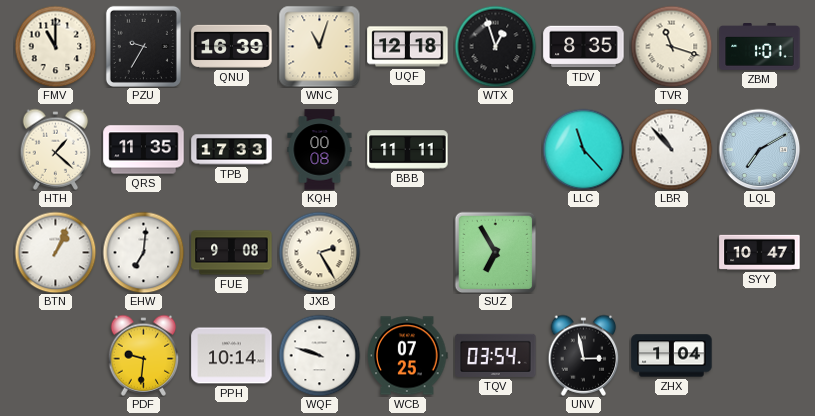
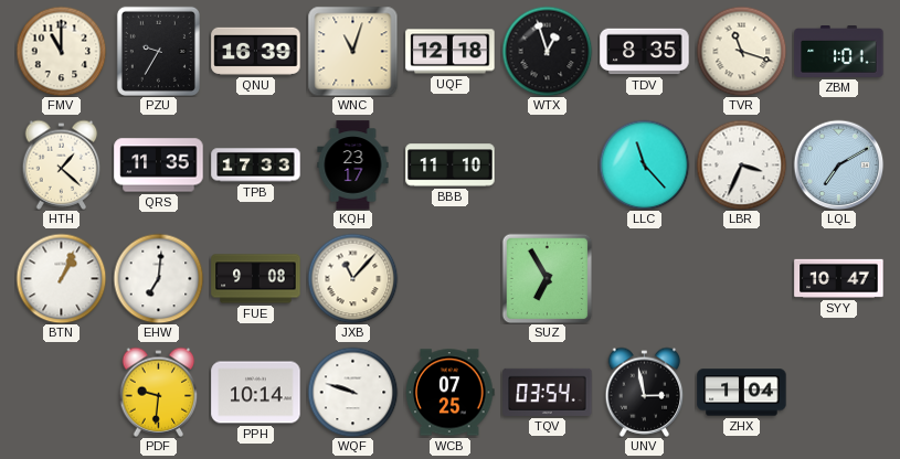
KQH: 00:08 -> 23:17
BBB: 11:11 -> 11:10
LBR: 10:53 -> 3:34
JXB: 2:25 -> 11:07
